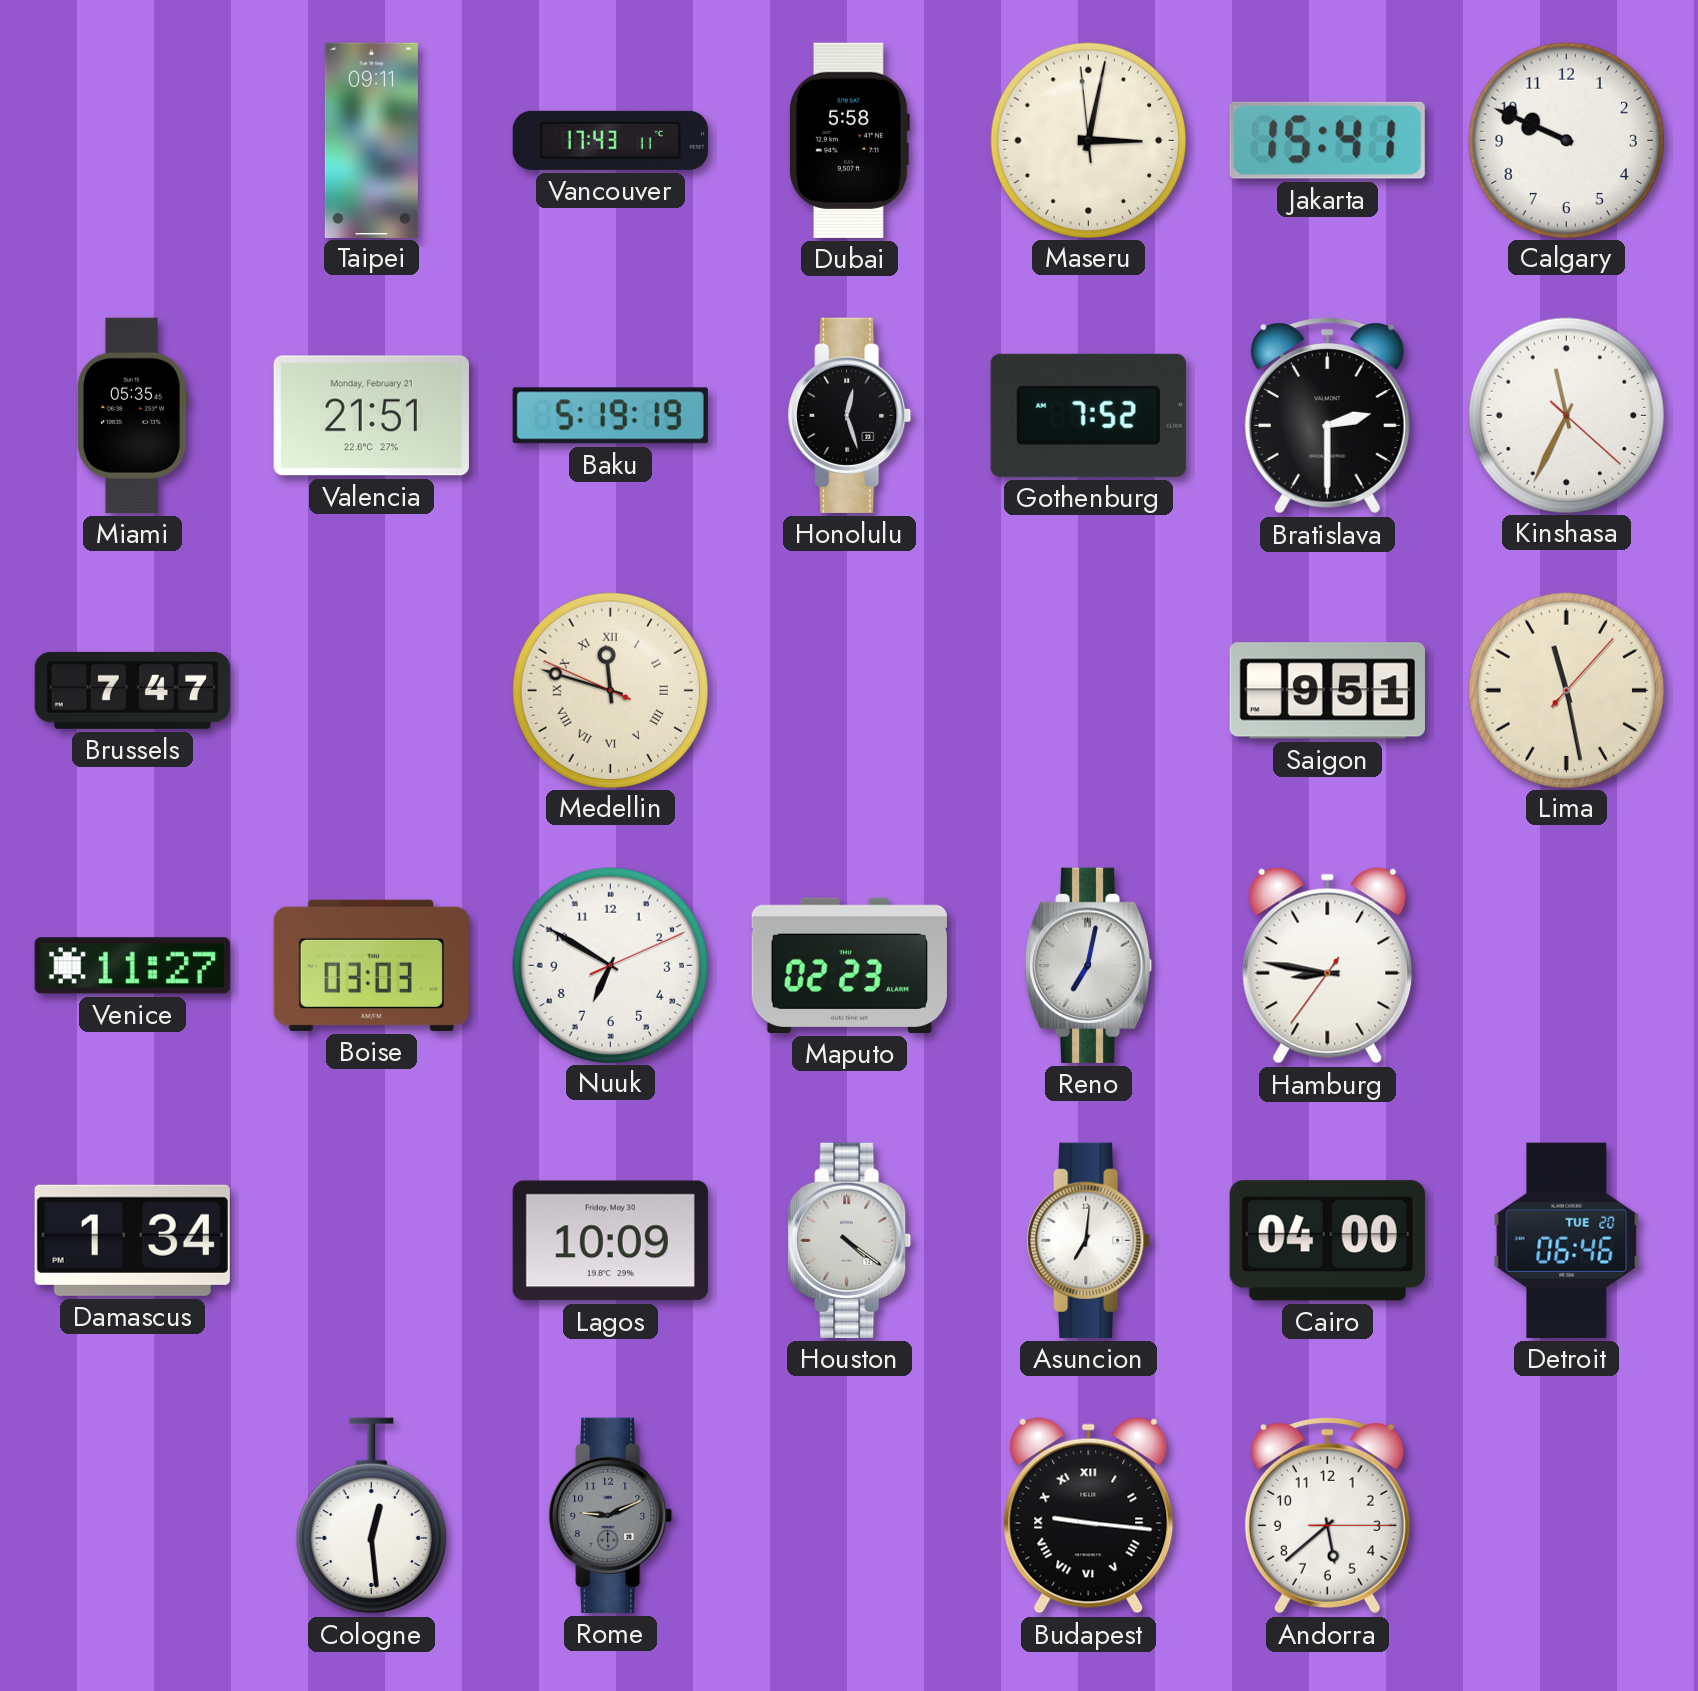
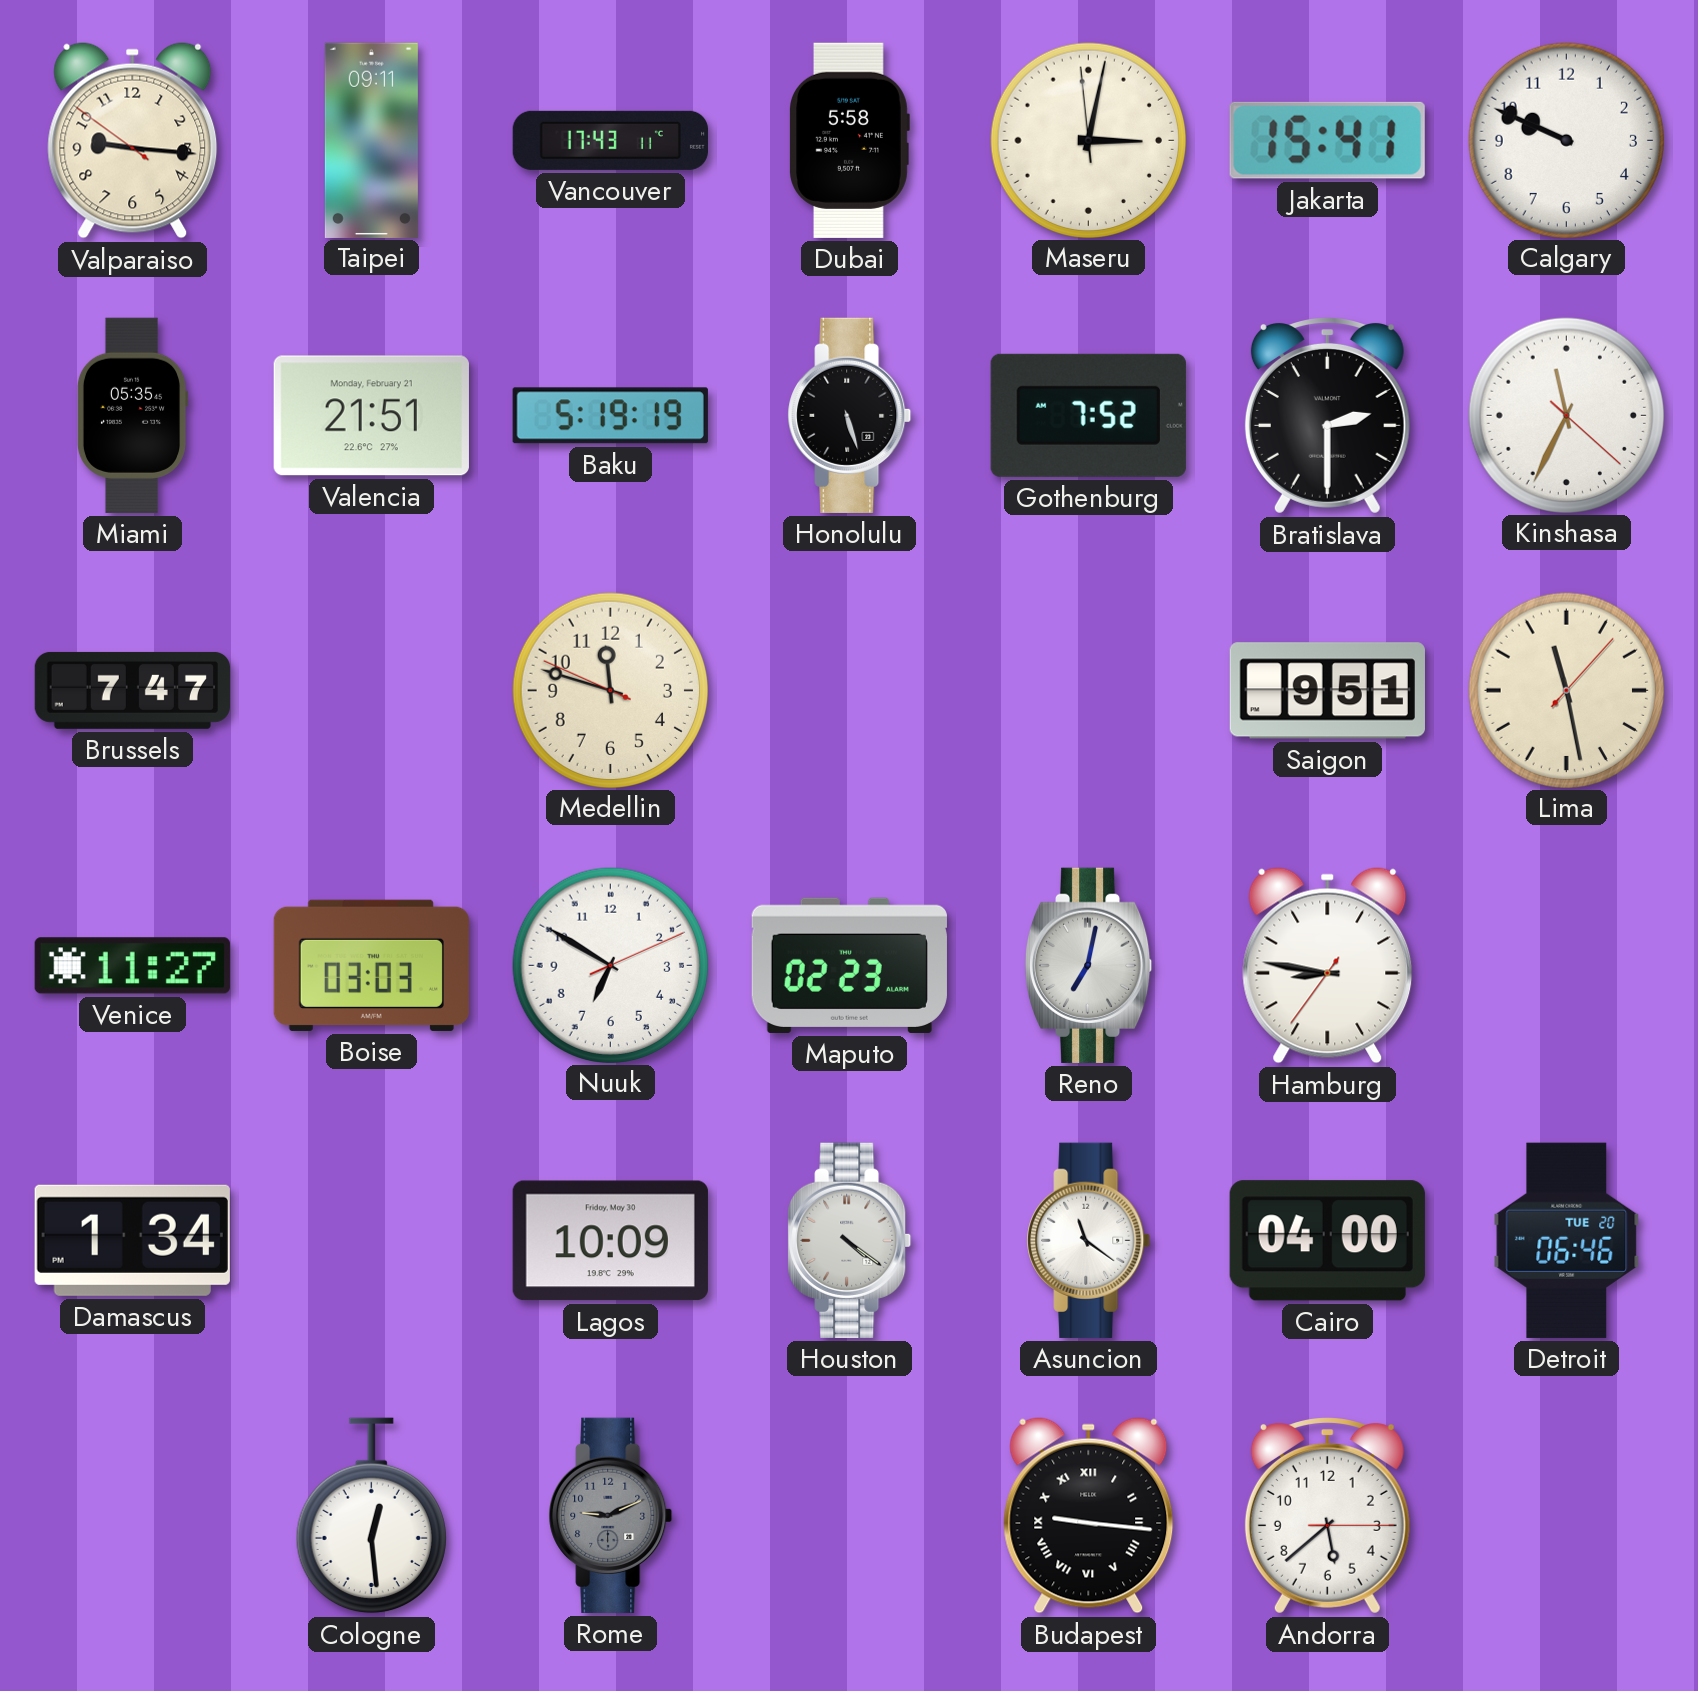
Valparaiso: none -> 9:15
Honolulu: 12:27 -> 5:27
Medellin numerals: Roman -> Arabic
Asuncion: 7:01 -> 11:21
